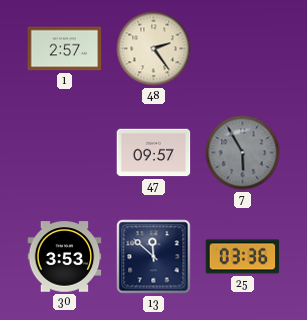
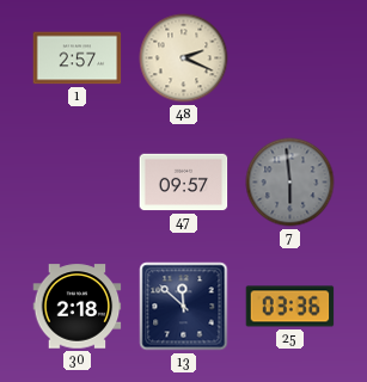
48: 2:24 -> 2:19
7: 5:55 -> 5:59
30: 3:53 -> 2:18
